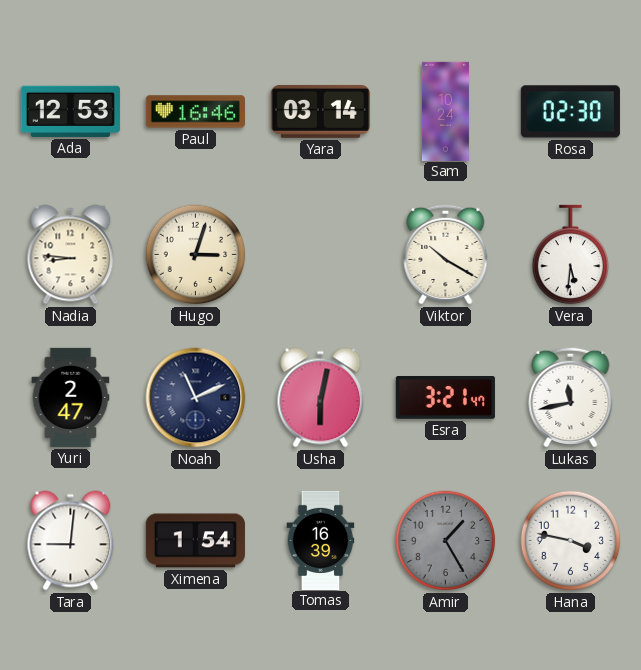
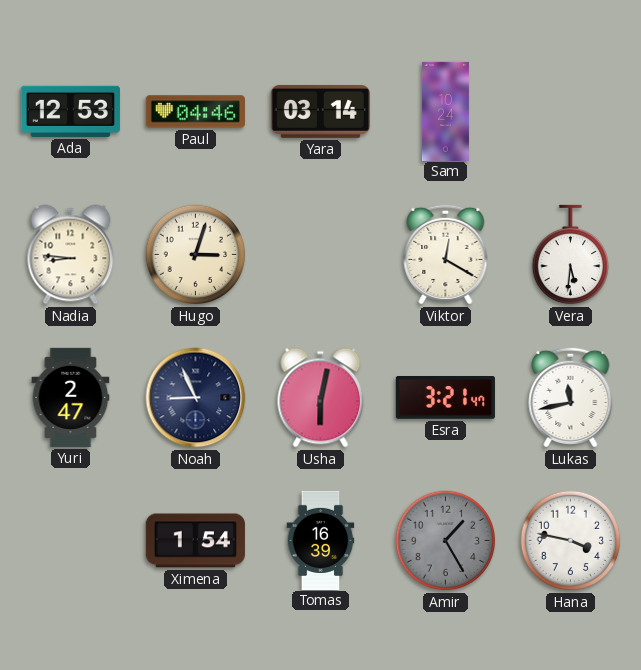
Paul: 16:46 -> 04:46
Rosa: 02:30 -> none
Viktor: 10:20 -> 12:20
Noah: 11:11 -> 8:56
Tara: 9:01 -> none
